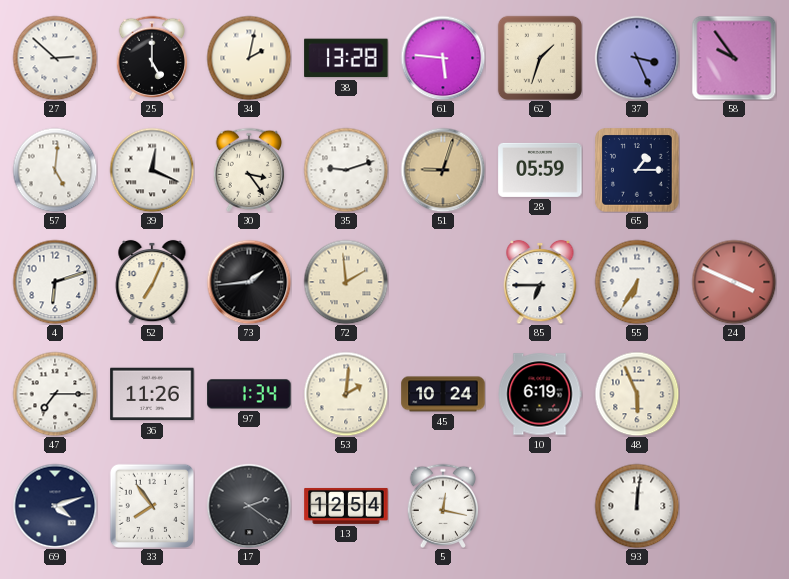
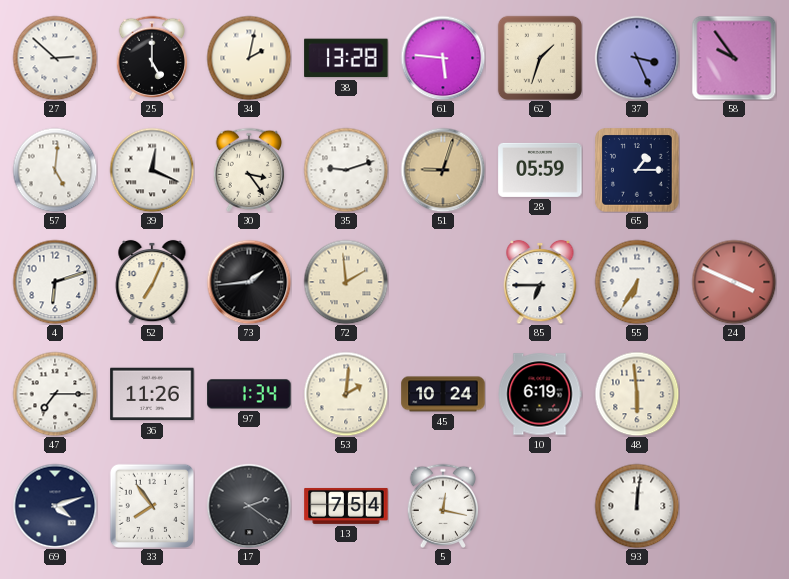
48: 5:56 -> 5:59
13: 12:54 -> 7:54
